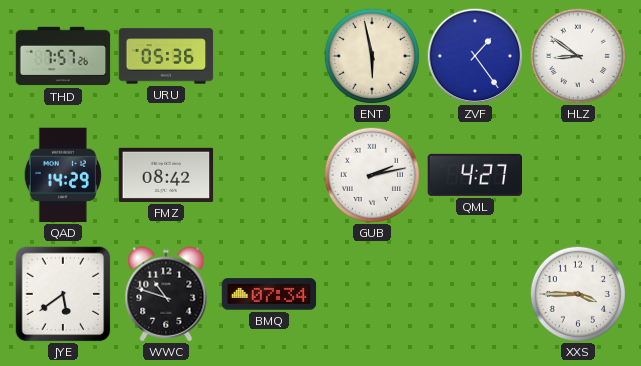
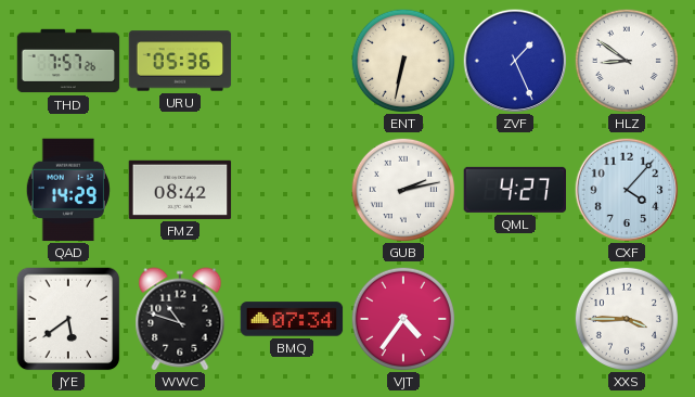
ENT: 5:58 -> 6:32
ZVF: 1:24 -> 1:26
CXF: none -> 4:07
VJT: none -> 4:36
